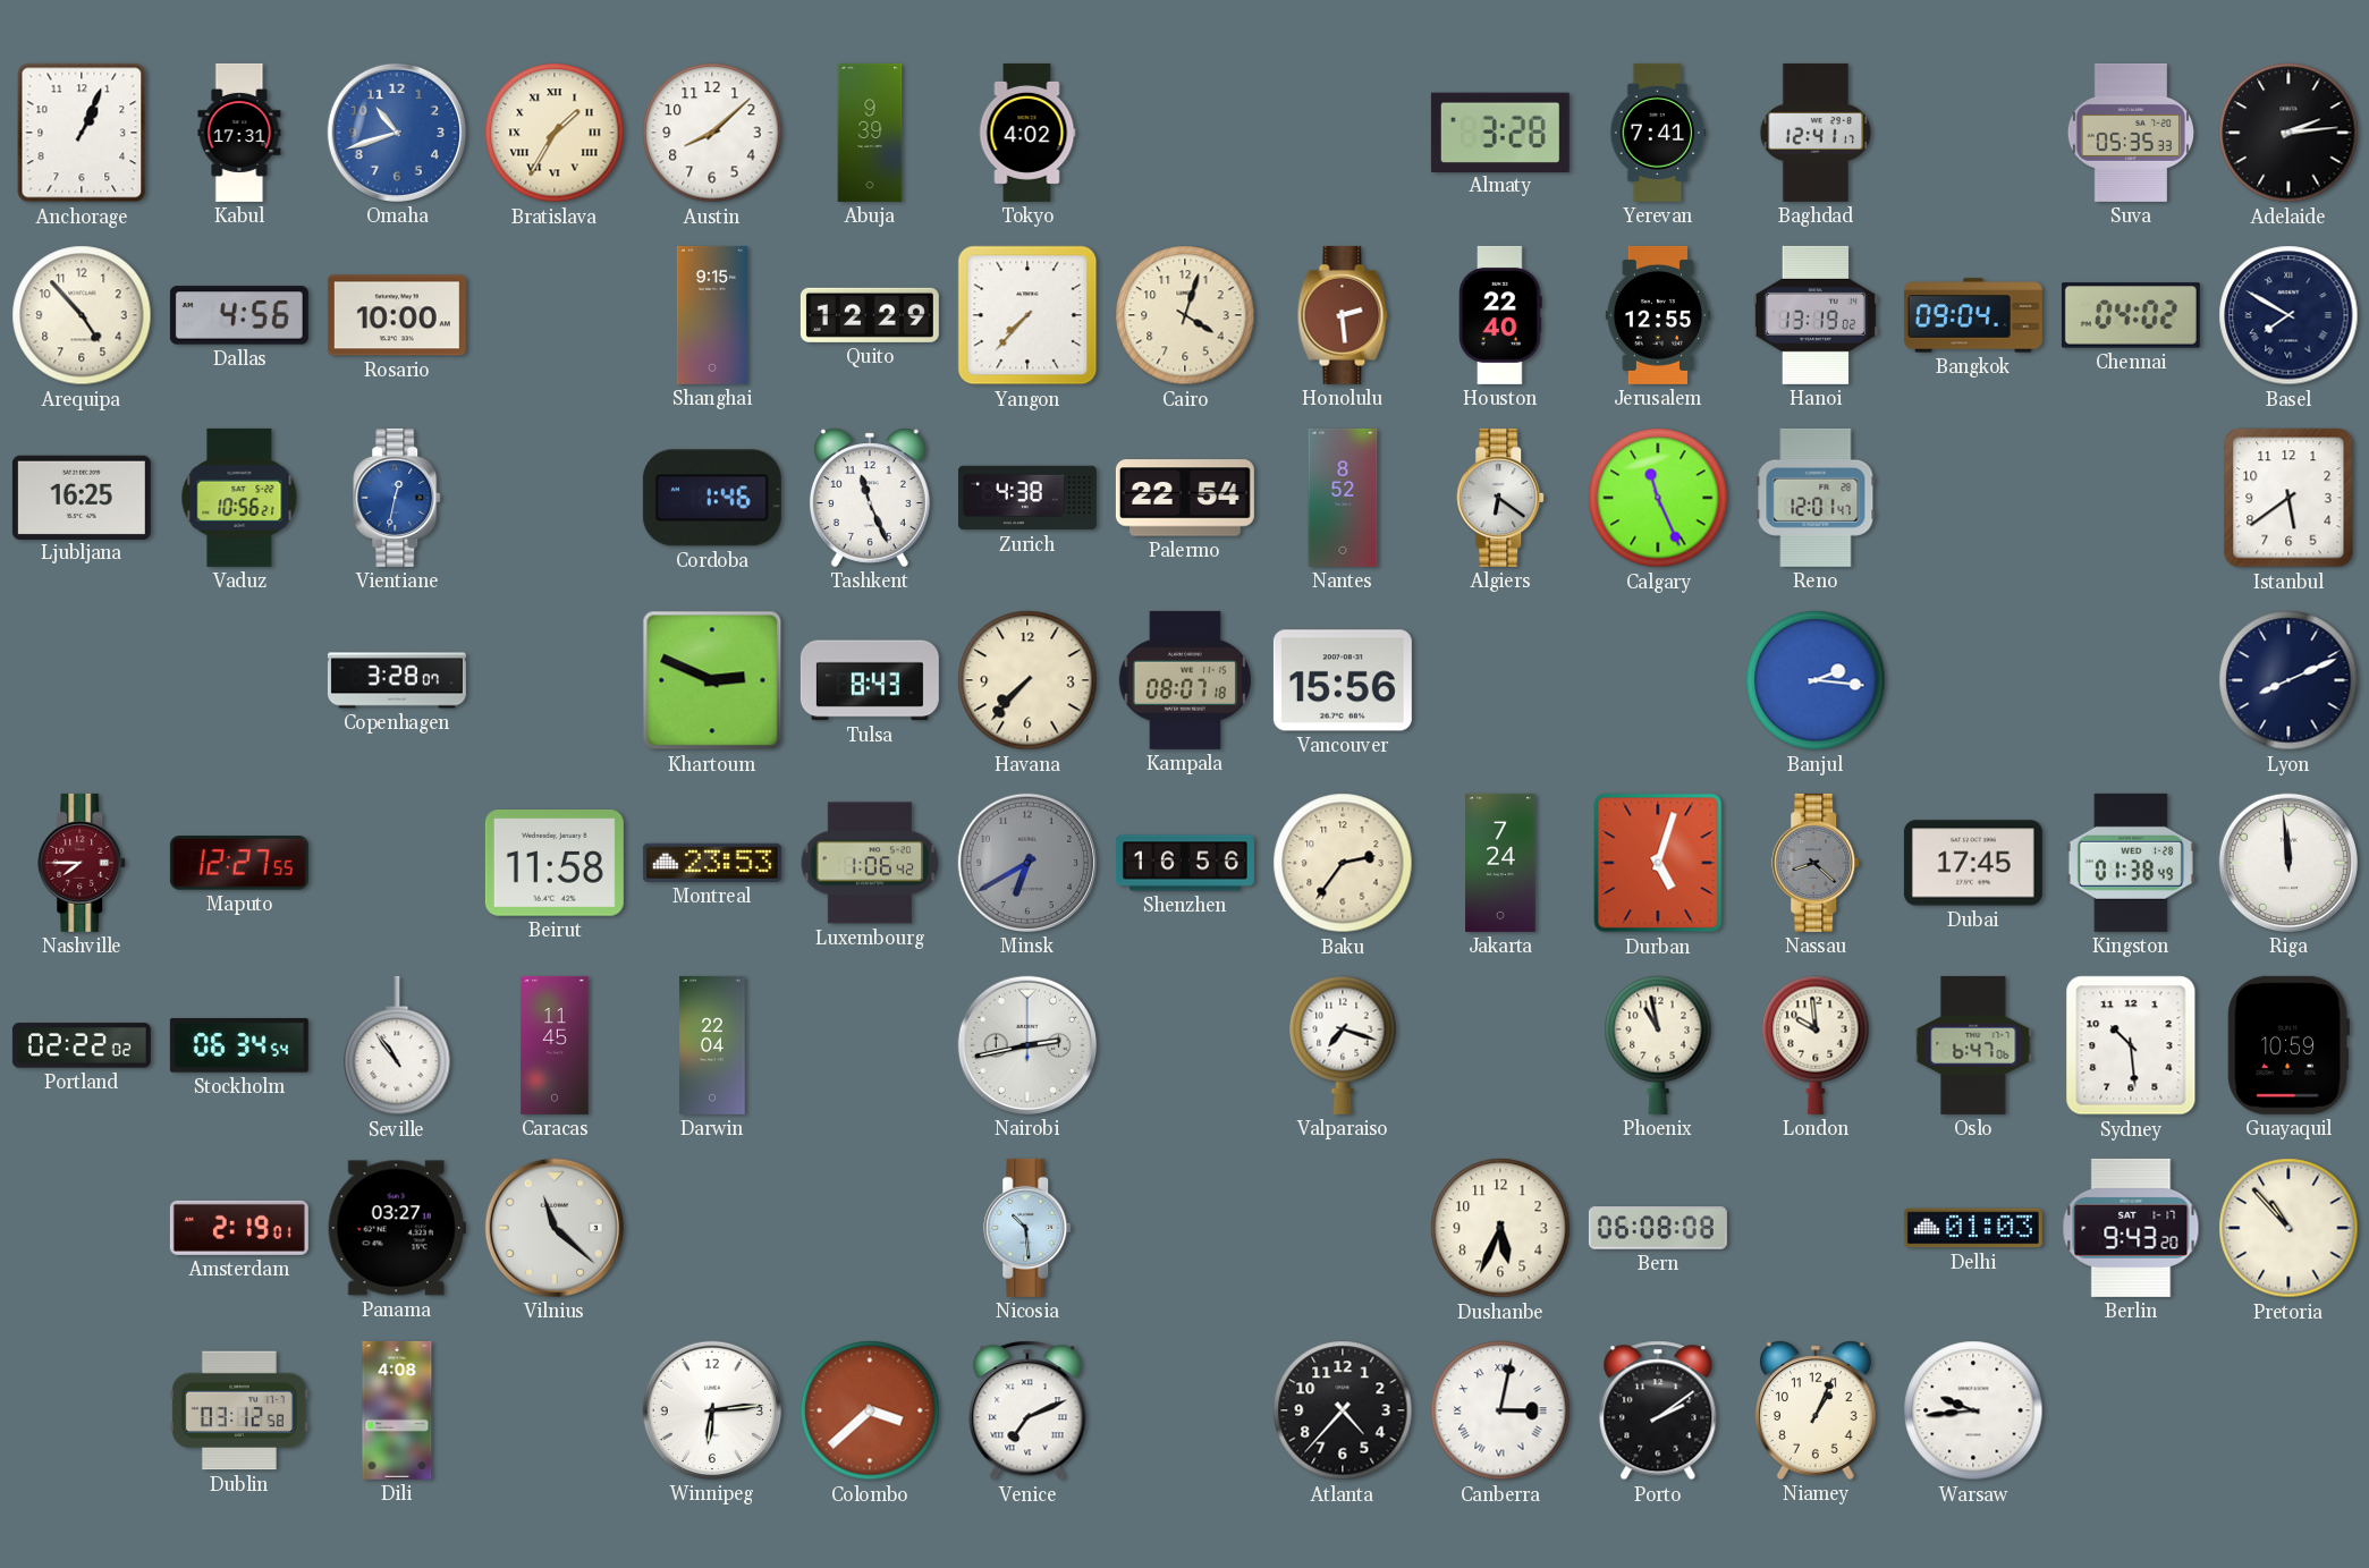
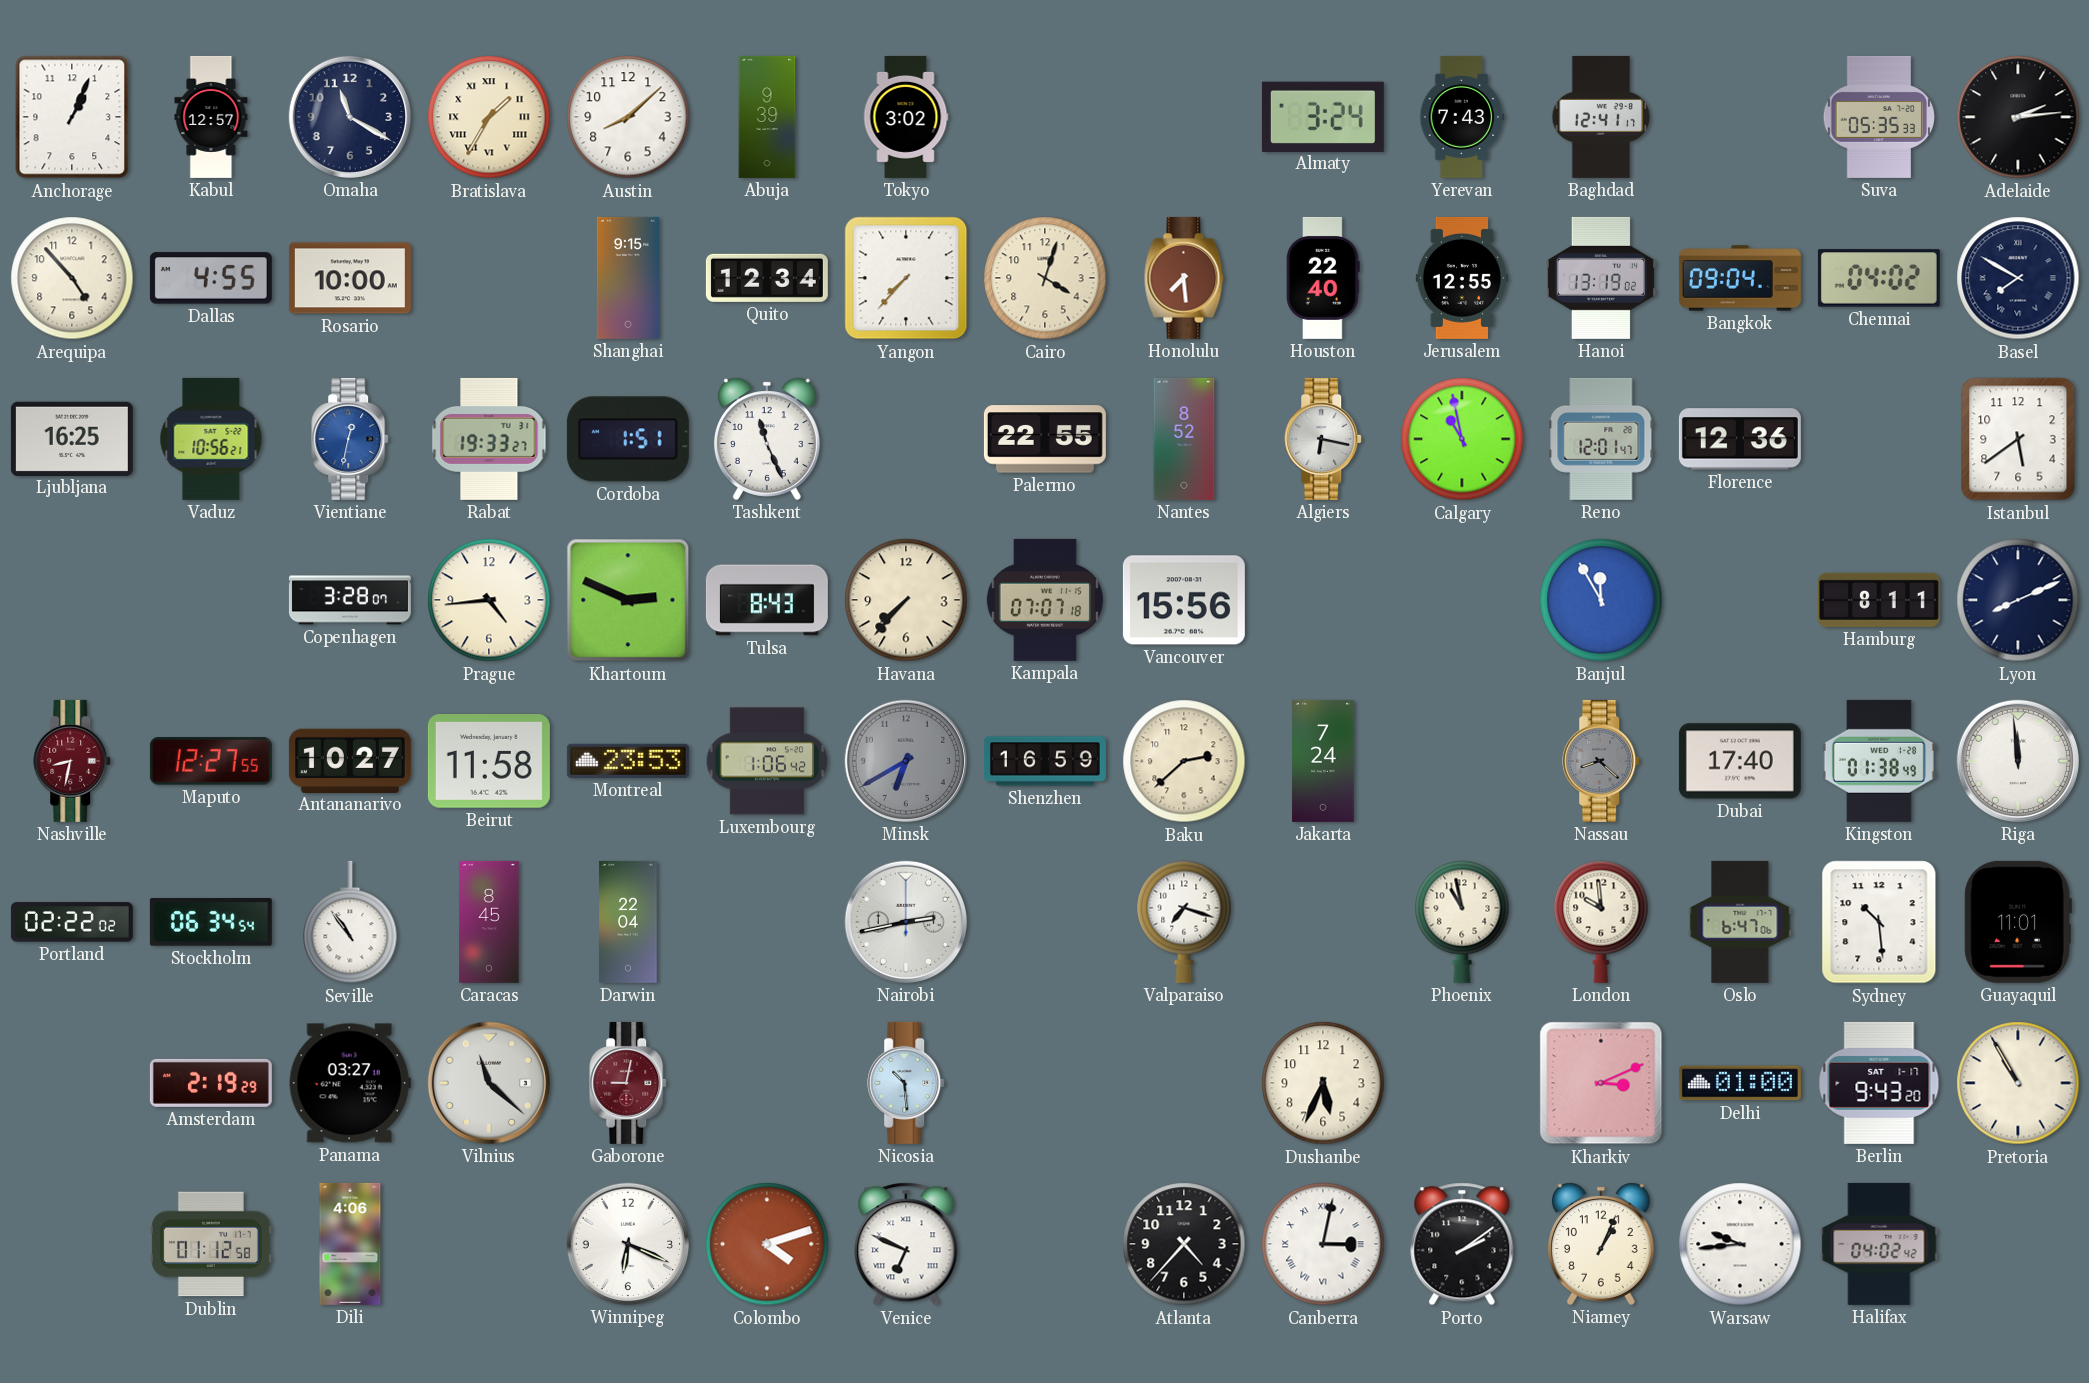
Kabul: 17:31 -> 12:57
Omaha: 10:42 -> 11:20
Omaha dial: blue -> navy
Tokyo: 4:02 -> 3:02
Almaty: 3:28 -> 3:24
Yerevan: 7:41 -> 7:43
Dallas: 4:56 -> 4:55
Quito: 12:29 -> 12:34
Honolulu: 2:29 -> 7:29
Rabat: none -> 19:33
Cordoba: 1:46 -> 1:51
Zurich: 4:38 -> none
Palermo: 22:54 -> 22:55
Algiers: 6:21 -> 6:17
Calgary: 11:26 -> 10:58
Florence: none -> 12:36
Prague: none -> 4:44
Kampala: 08:07 -> 07:07
Banjul: 2:16 -> 11:55
Hamburg: none -> 8:11
Nashville: 7:45 -> 8:32
Antananarivo: none -> 10:27
Shenzhen: 16:56 -> 16:59
Baku: 2:36 -> 2:38
Durban: 5:03 -> none
Dubai: 17:45 -> 17:40
Caracas: 11:45 -> 8:45
Guayaquil: 10:59 -> 11:01
Amsterdam: 2:19:01 -> 2:19:29
Gaborone: none -> 9:02
Bern: 06:08 -> none
Kharkiv: none -> 3:11
Delhi: 01:03 -> 01:00
Pretoria: 10:53 -> 10:55
Dublin: 03:12 -> 01:12
Dili: 4:08 -> 4:06
Winnipeg: 6:14 -> 6:19
Colombo: 3:38 -> 4:12
Venice: 7:11 -> 6:49
Halifax: none -> 04:02
